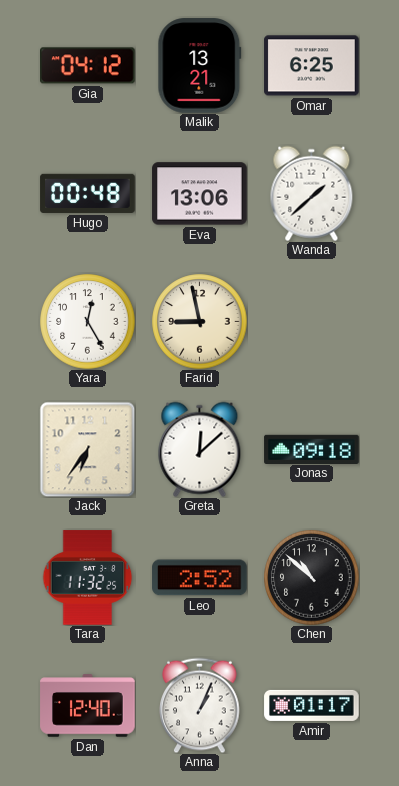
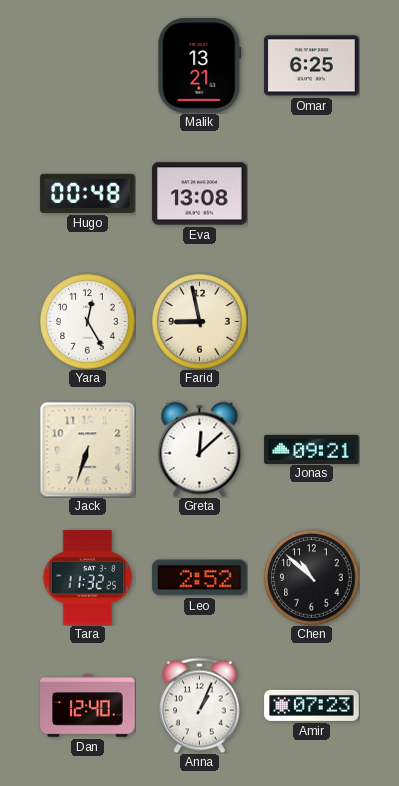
Gia: 04:12 -> none
Eva: 13:06 -> 13:08
Wanda: 1:38 -> none
Jack: 6:36 -> 6:33
Jonas: 09:18 -> 09:21
Amir: 01:17 -> 07:23
